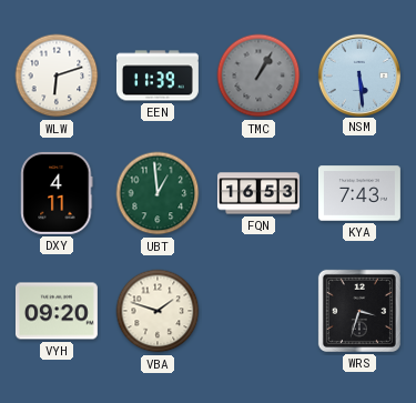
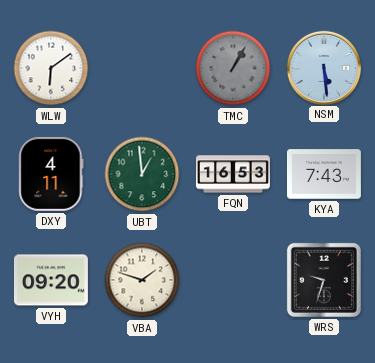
WLW: 6:12 -> 6:09
EEN: 11:39 -> none
WRS: 3:33 -> 9:33
